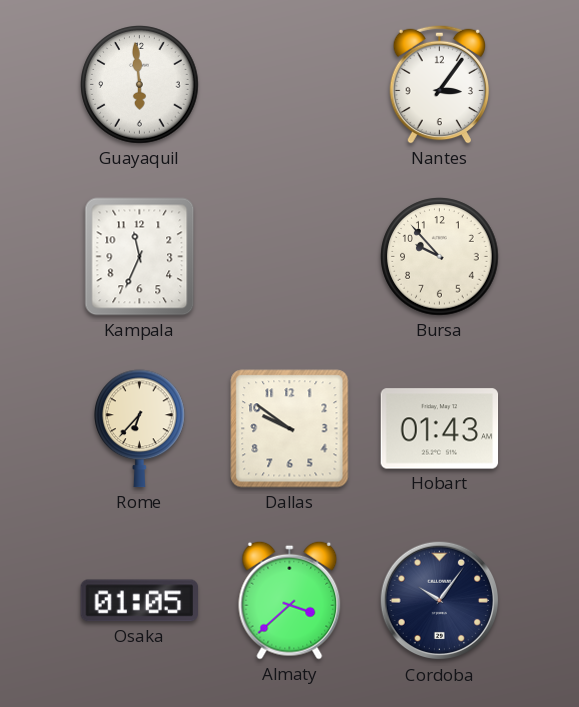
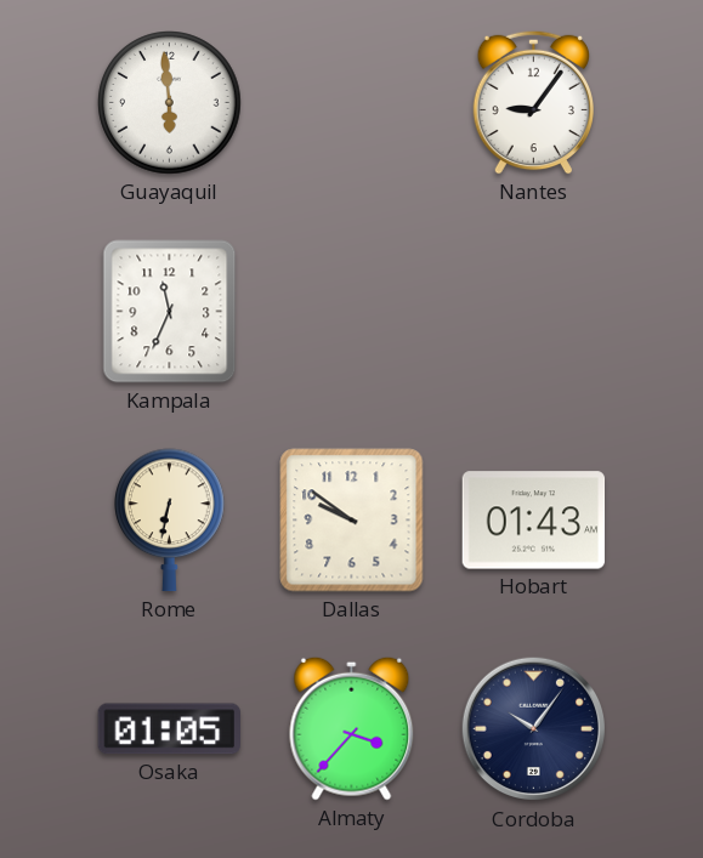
Nantes: 3:06 -> 9:06
Bursa: 9:53 -> none
Rome: 6:37 -> 6:32
Almaty: 3:38 -> 3:37
